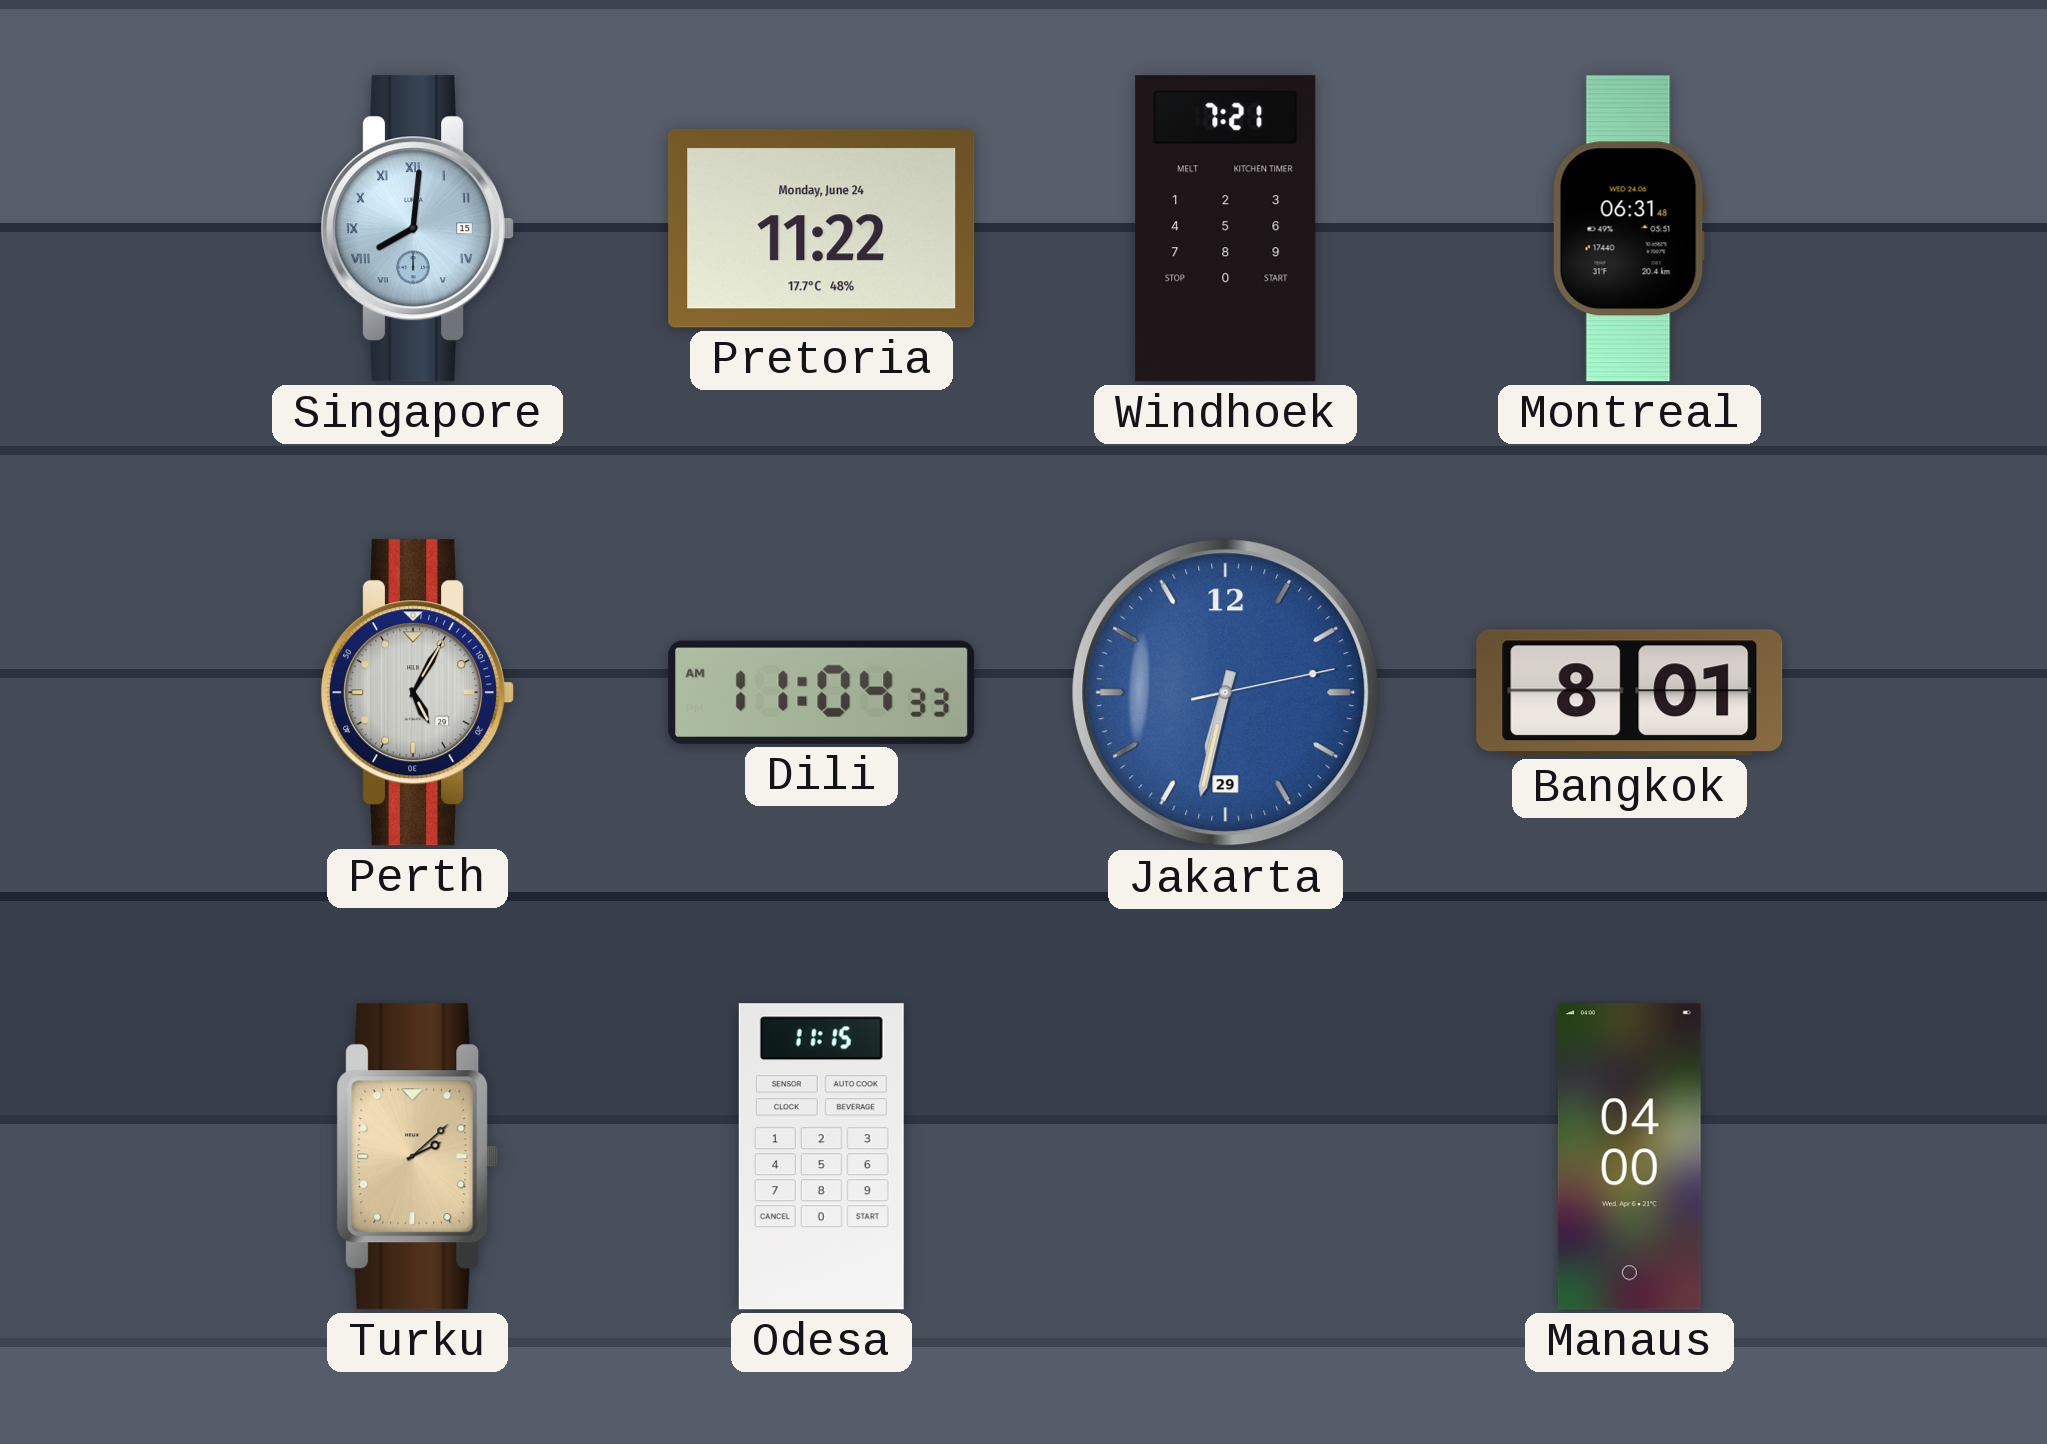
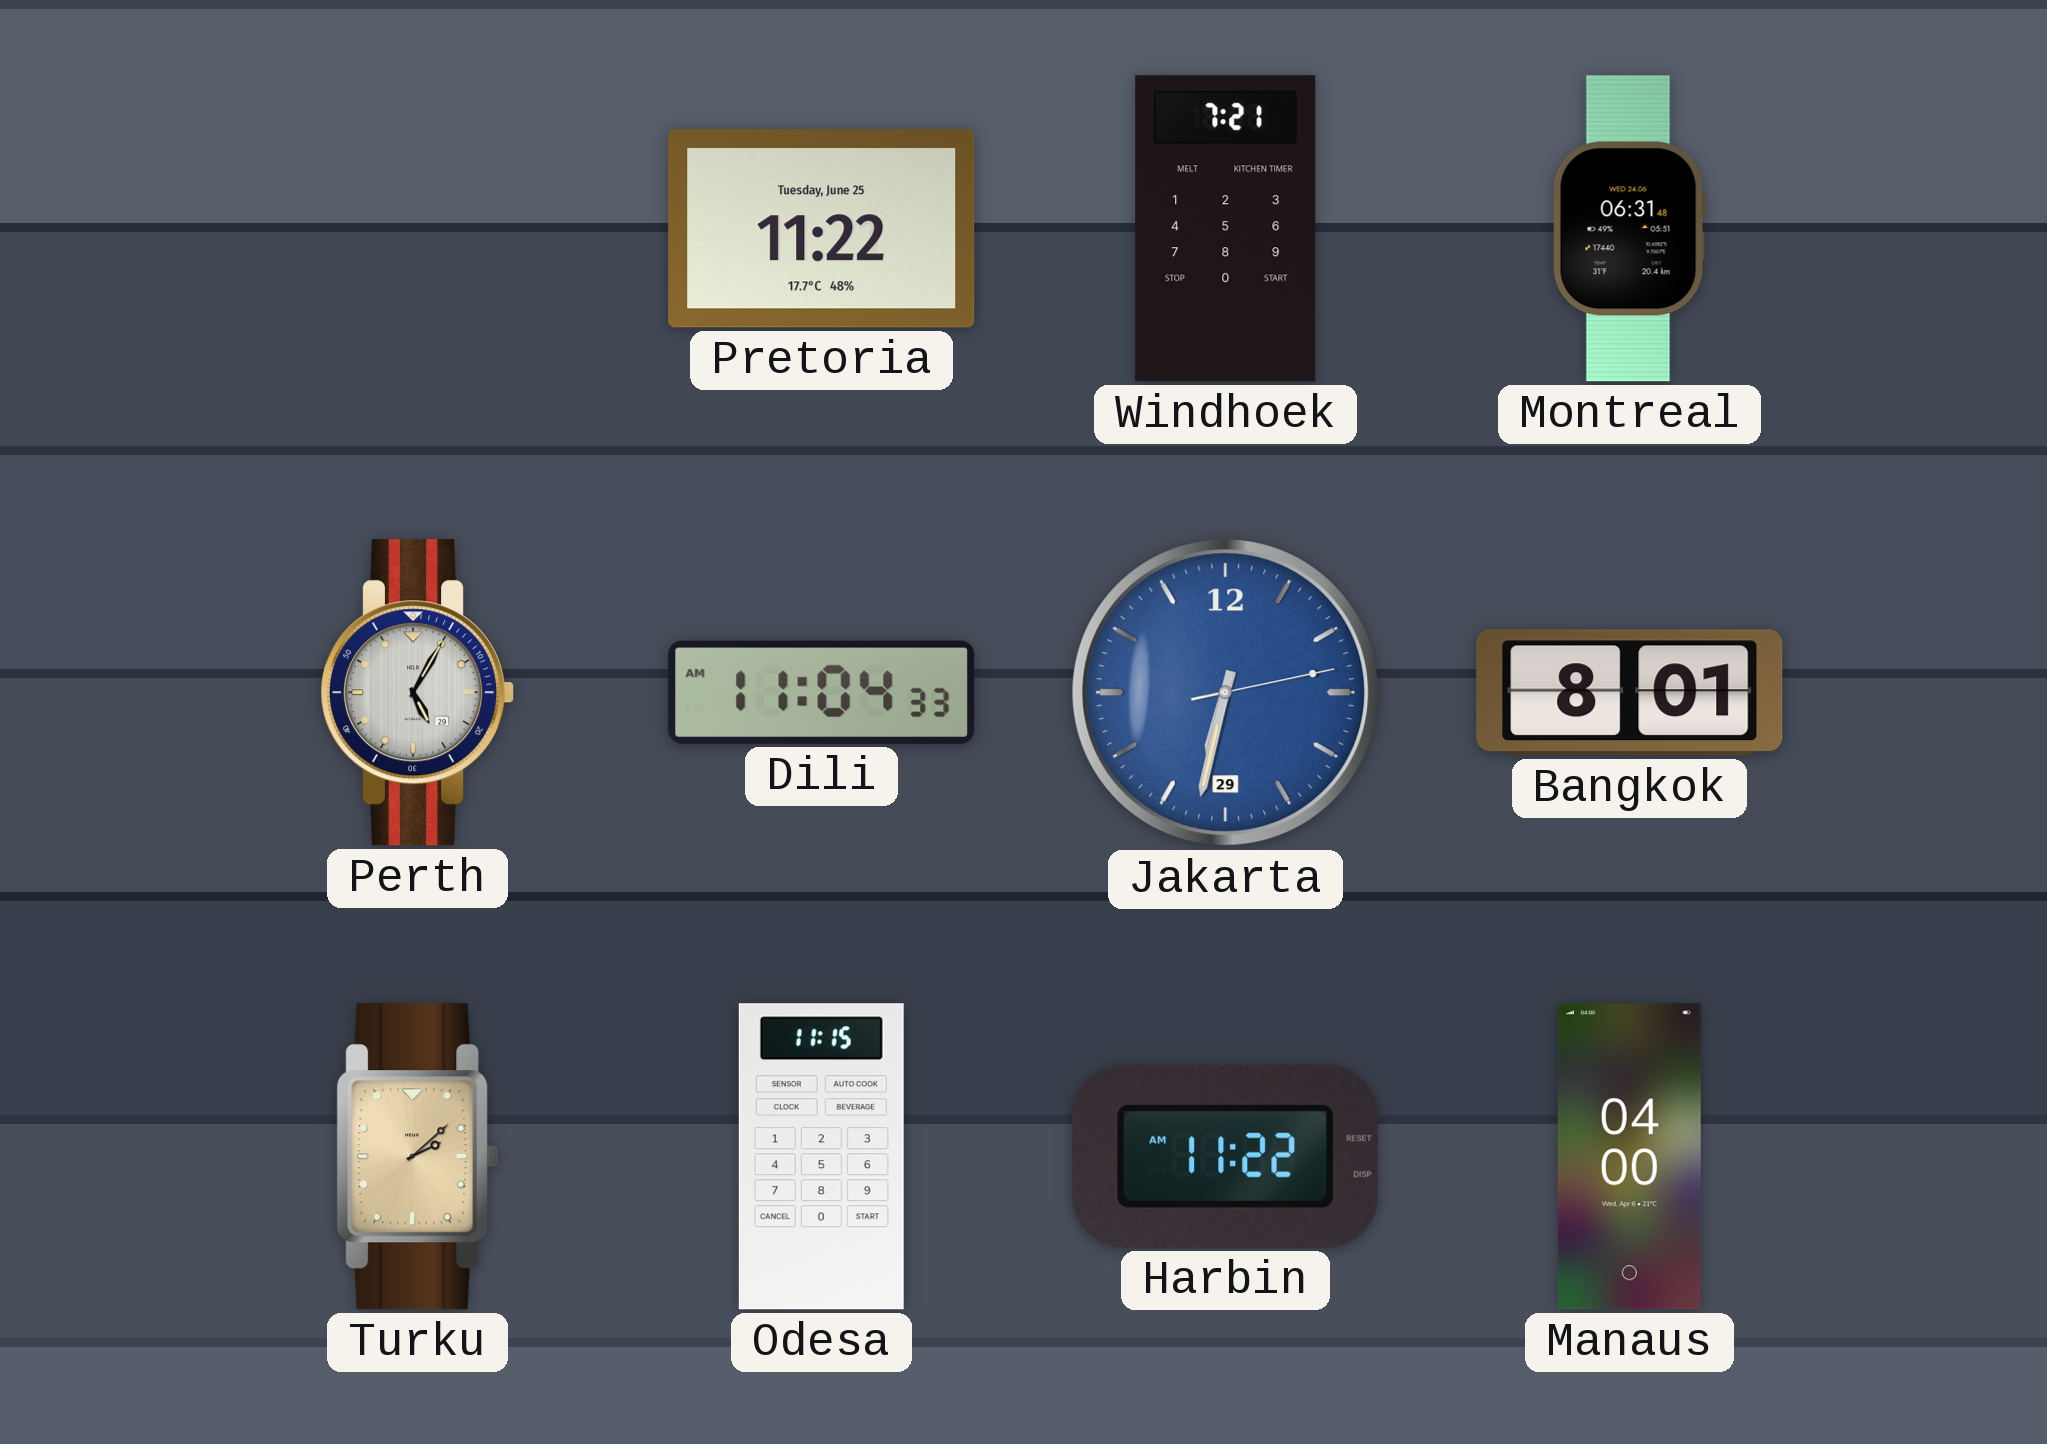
Singapore: 8:01 -> none
Pretoria date: Monday, June 24 -> Tuesday, June 25
Harbin: none -> 11:22
